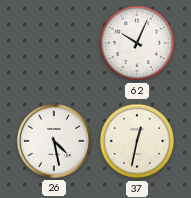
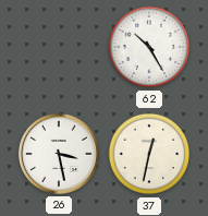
62: 10:04 -> 10:25
26: 4:28 -> 3:28
